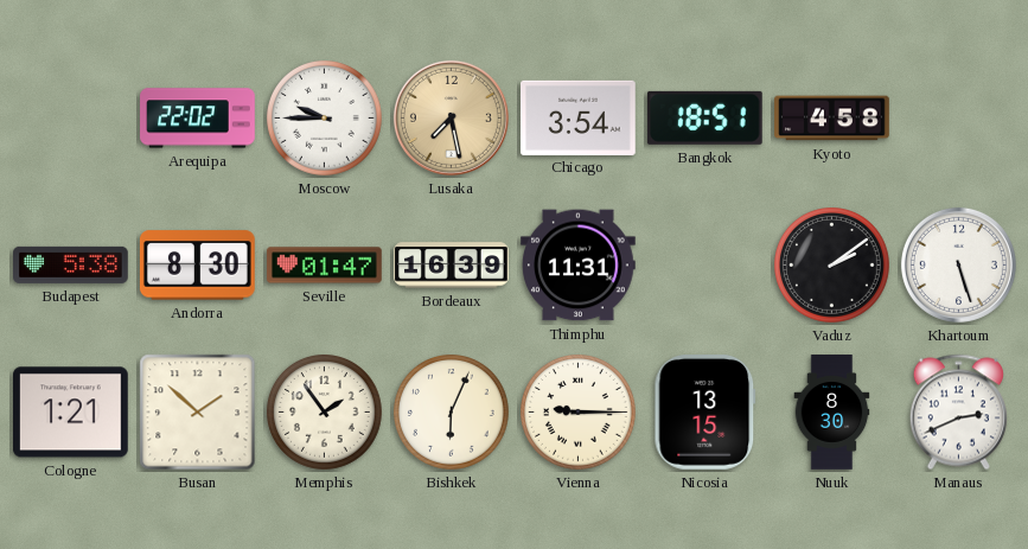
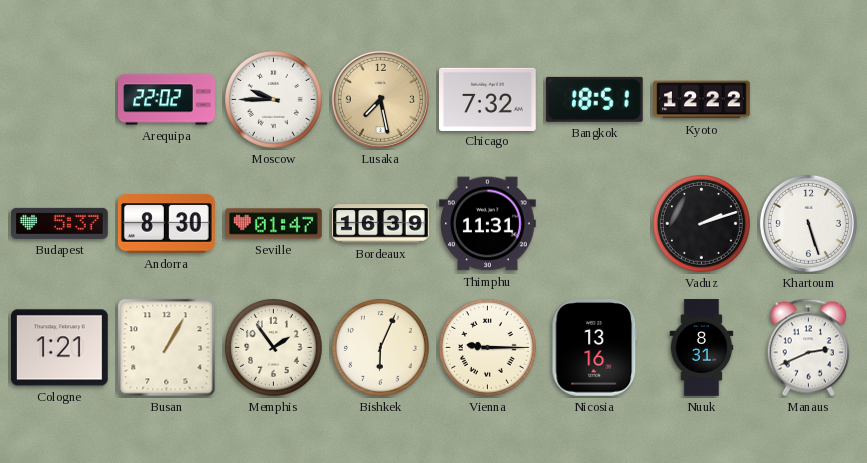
Chicago: 3:54 -> 7:32
Kyoto: 4:58 -> 12:22
Budapest: 5:38 -> 5:37
Vaduz: 2:09 -> 2:12
Busan: 1:52 -> 1:05
Nicosia: 13:15 -> 13:16
Nuuk: 8:30 -> 8:31
